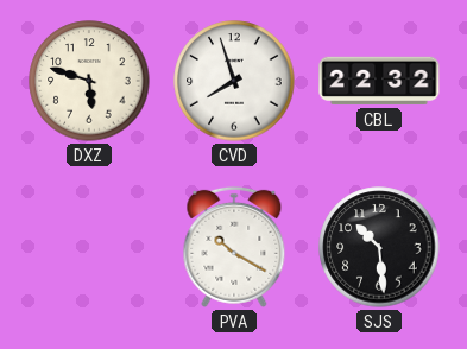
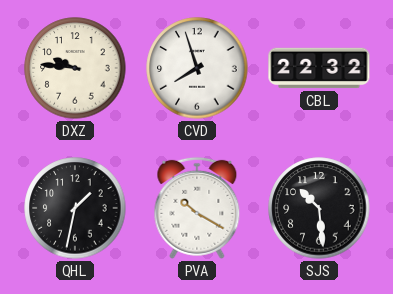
DXZ: 5:48 -> 9:46
QHL: none -> 1:32
